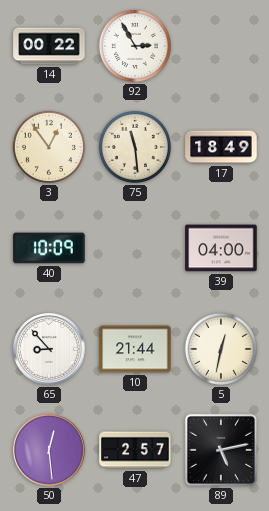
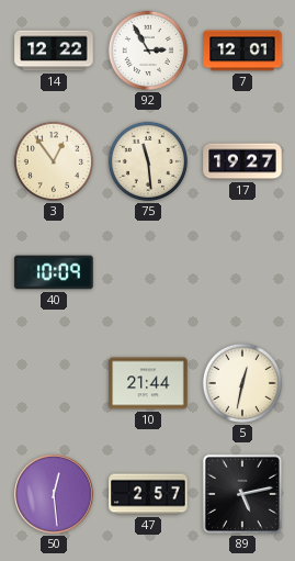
14: 00:22 -> 12:22
7: none -> 12:01
17: 18:49 -> 19:27
39: 04:00 -> none
65: 8:53 -> none
